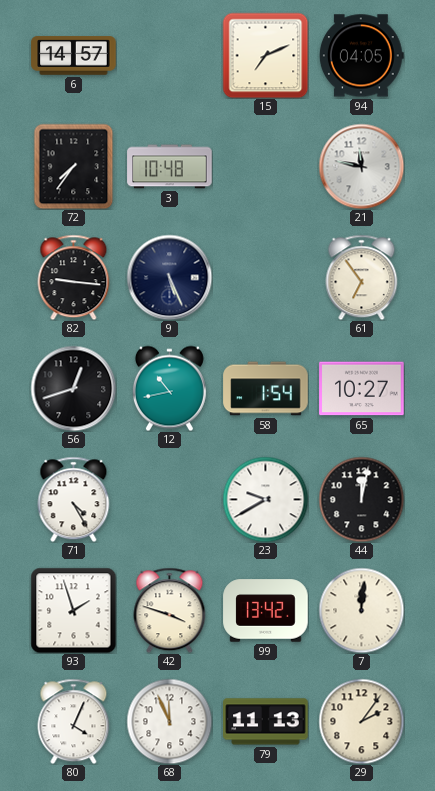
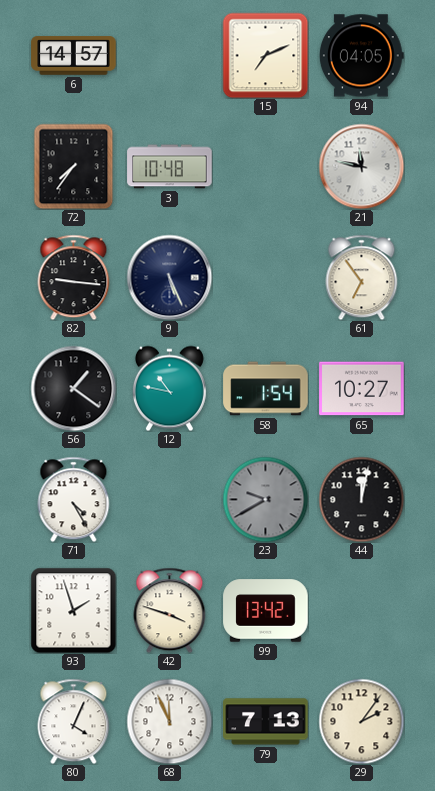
56: 12:42 -> 1:21
12: 10:43 -> 10:47
23 dial: white -> grey
7: 12:01 -> none
79: 11:13 -> 7:13
